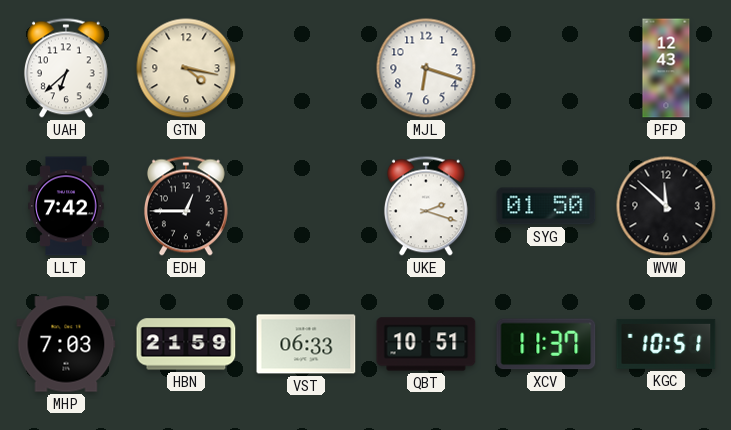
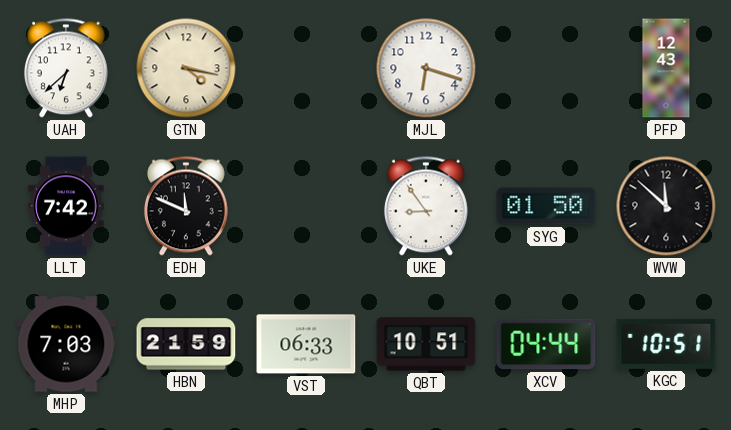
EDH: 12:45 -> 11:49
UKE: 2:18 -> 8:54
XCV: 11:37 -> 04:44
